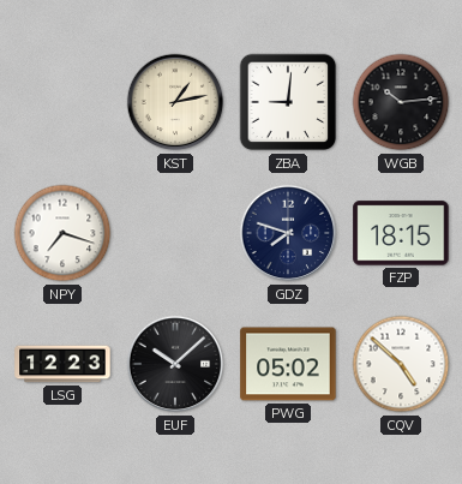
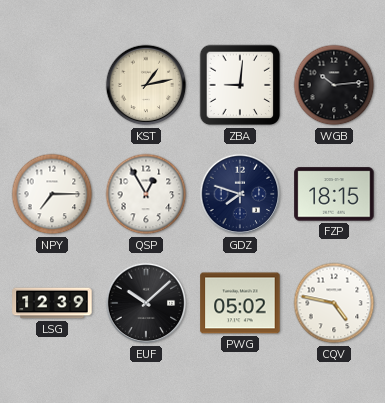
NPY: 7:18 -> 7:15
QSP: none -> 12:55
LSG: 12:23 -> 12:39
CQV: 4:52 -> 4:47
